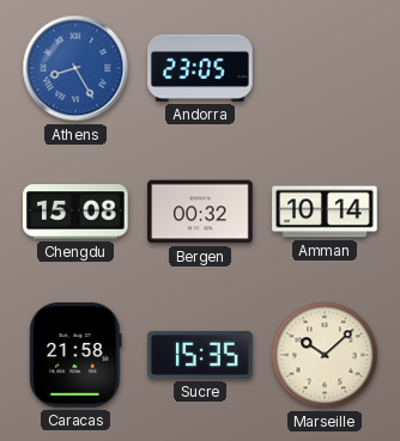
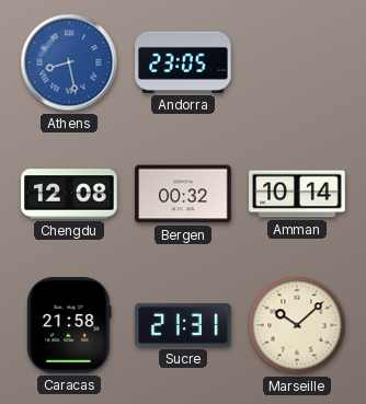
Athens: 8:25 -> 8:28
Chengdu: 15:08 -> 12:08
Sucre: 15:35 -> 21:31
